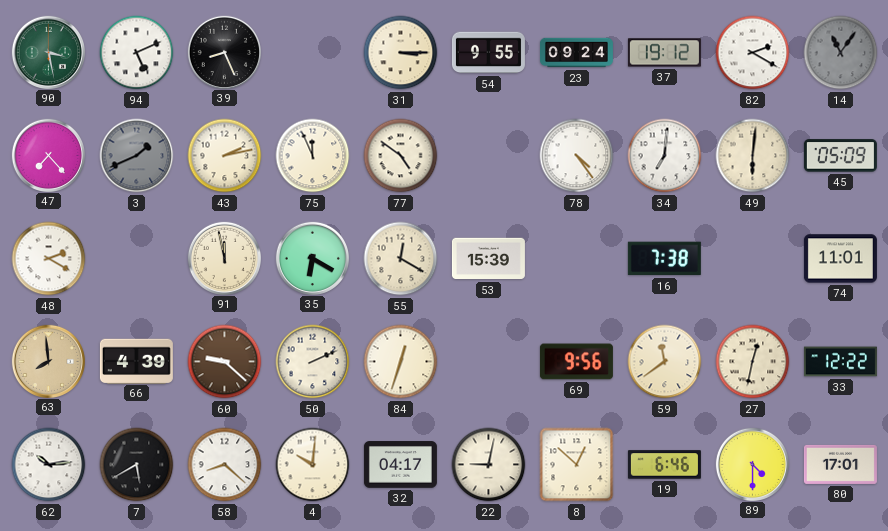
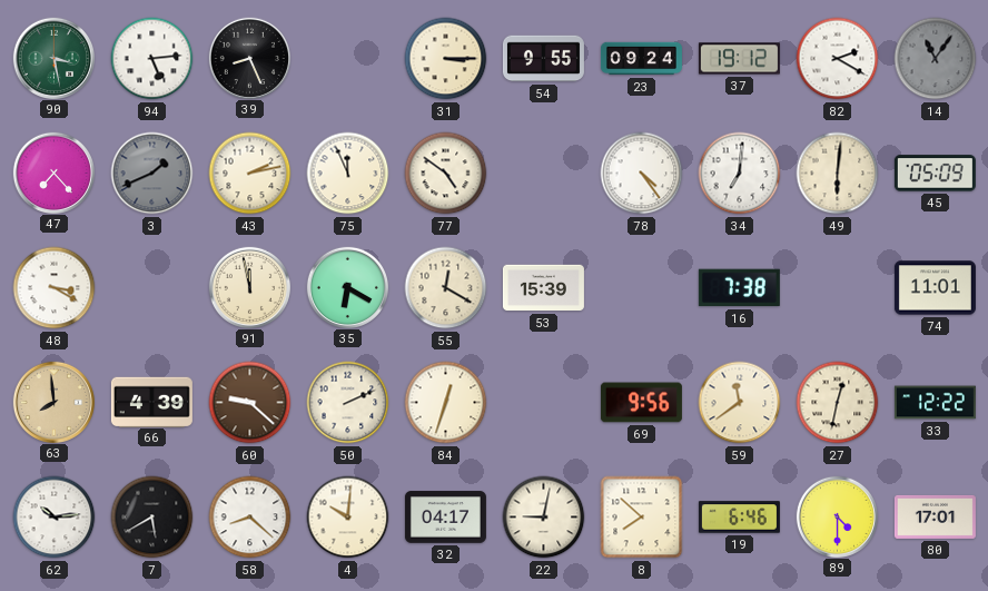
94: 5:11 -> 5:14
48: 2:20 -> 3:20
8: 12:52 -> 7:52
